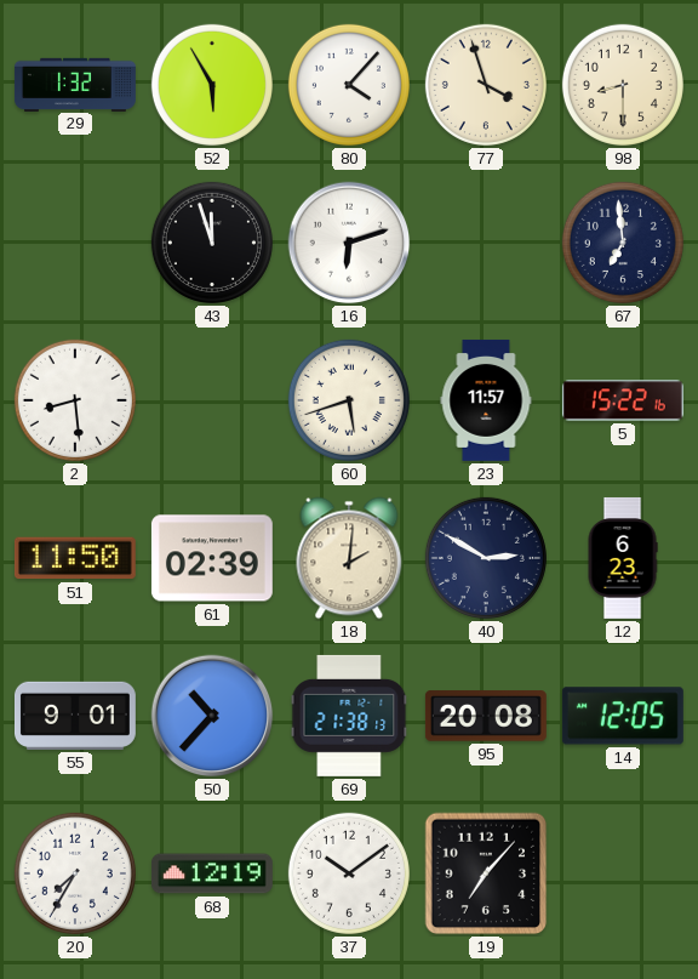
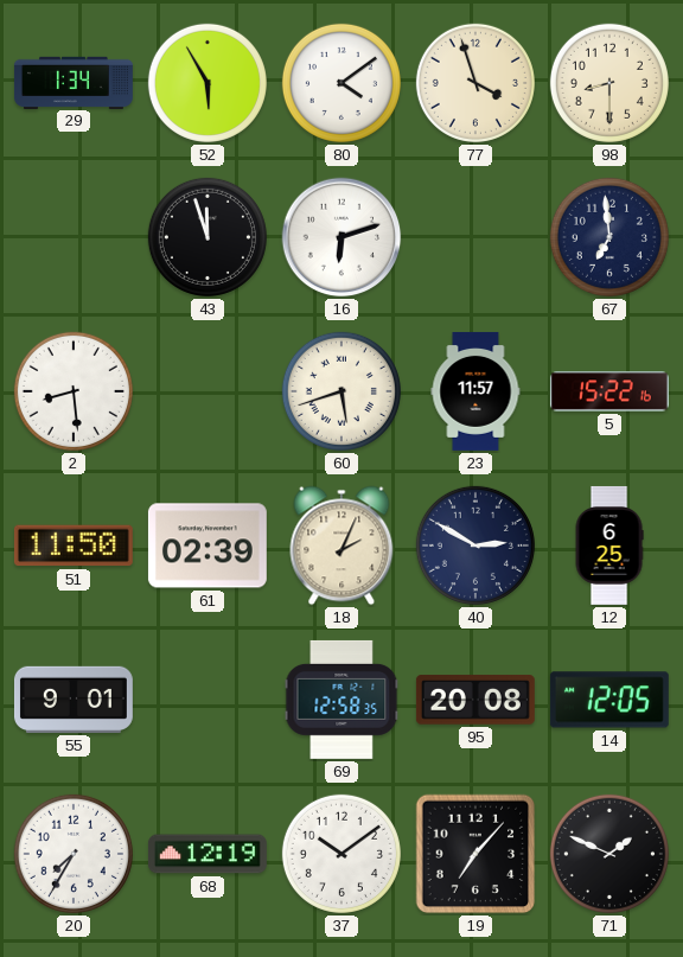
29: 1:32 -> 1:34
80: 4:07 -> 4:09
18: 2:01 -> 2:04
12: 6:23 -> 6:25
50: 10:37 -> none
69: 21:38 -> 12:58
71: none -> 1:49
